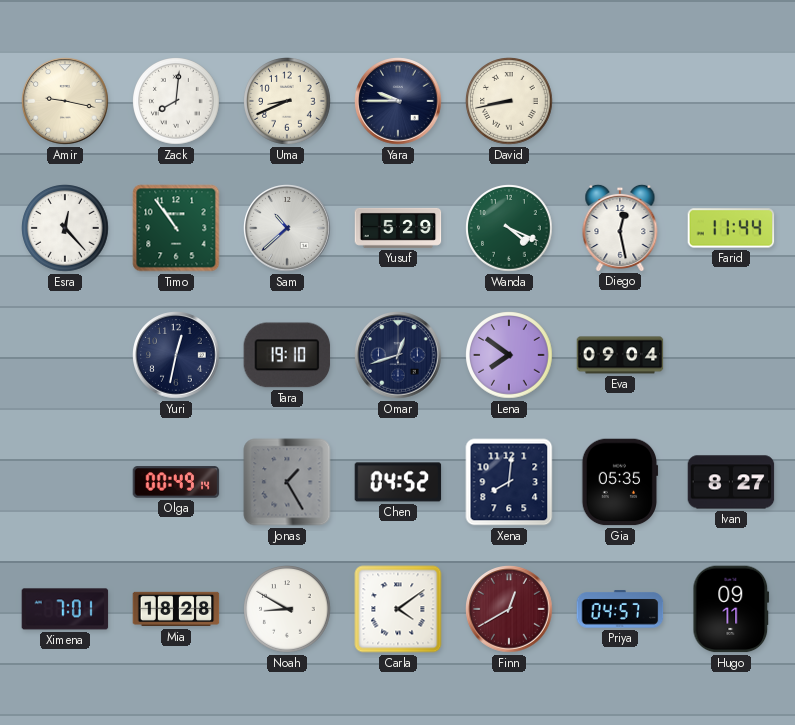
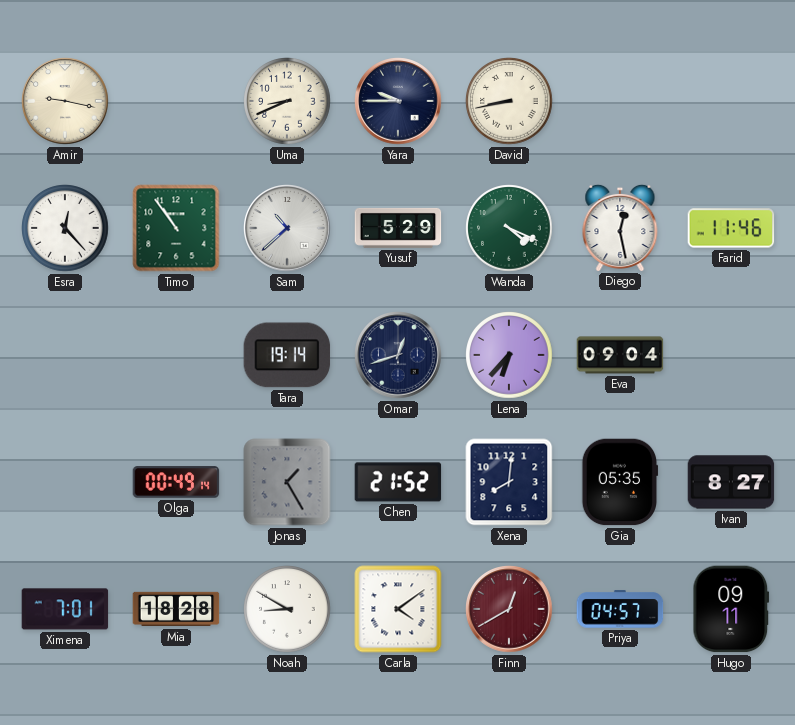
Zack: 8:01 -> none
Farid: 11:44 -> 11:46
Yuri: 12:32 -> none
Tara: 19:10 -> 19:14
Lena: 7:51 -> 6:37
Chen: 04:52 -> 21:52
